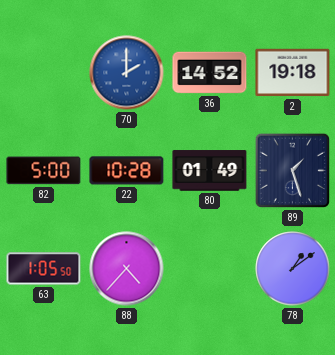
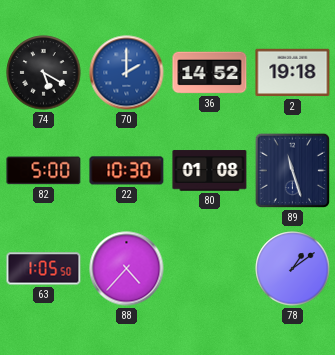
74: none -> 5:20
22: 10:28 -> 10:30
80: 01:49 -> 01:08
89: 1:27 -> 11:27
